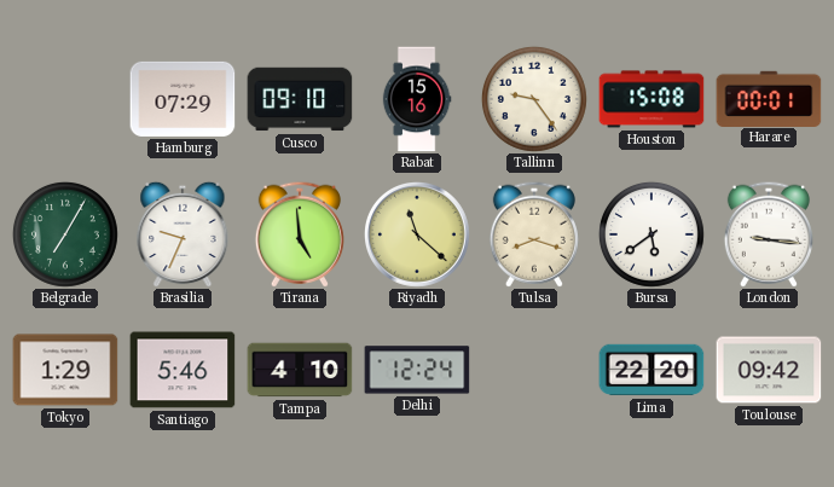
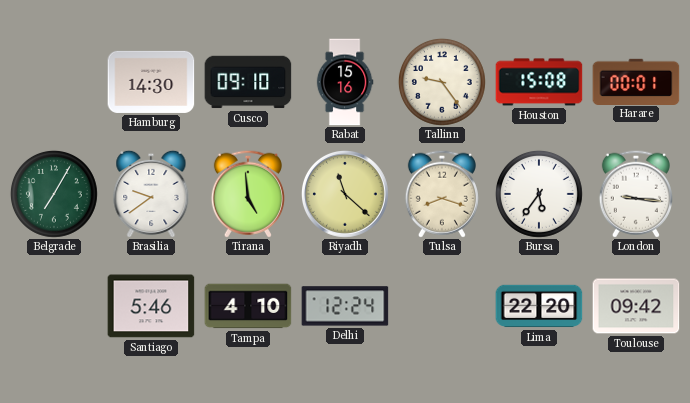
Hamburg: 07:29 -> 14:30
Brasilia: 9:34 -> 9:39
Bursa: 5:39 -> 5:36
Tokyo: 1:29 -> none
